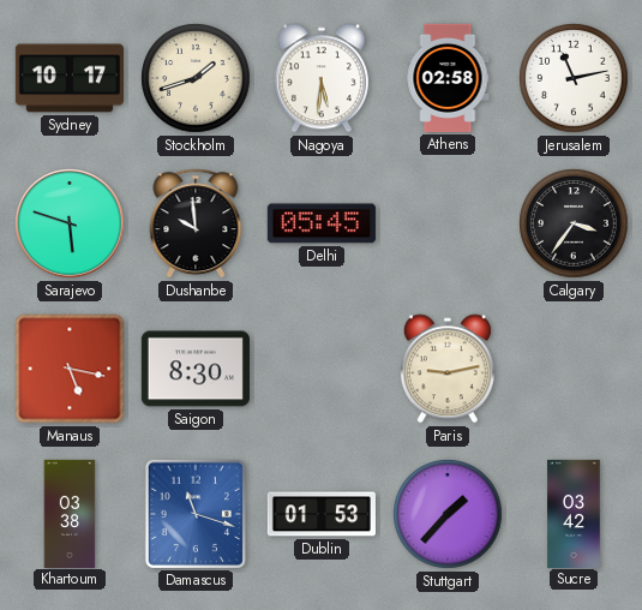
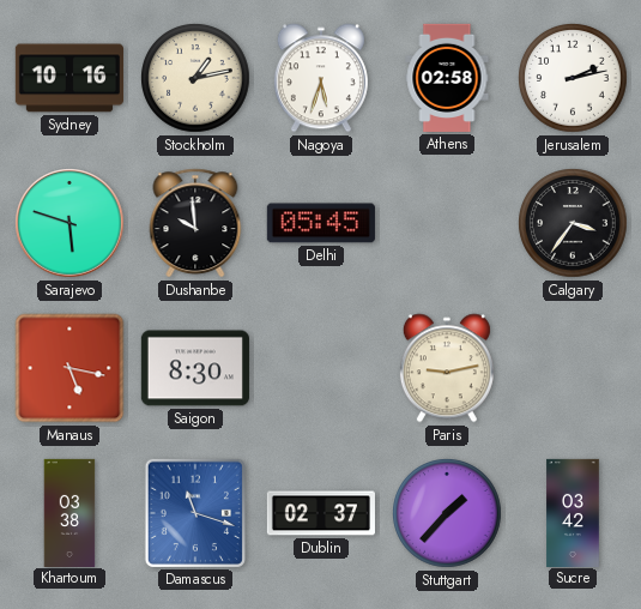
Sydney: 10:17 -> 10:16
Stockholm: 1:42 -> 1:13
Nagoya: 5:31 -> 5:33
Jerusalem: 11:13 -> 2:13
Dublin: 01:53 -> 02:37
